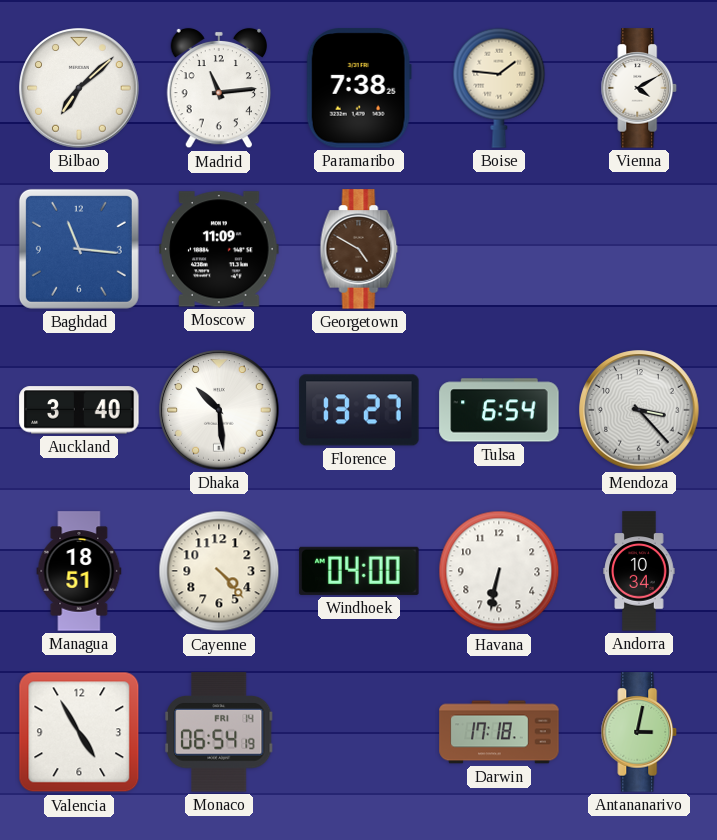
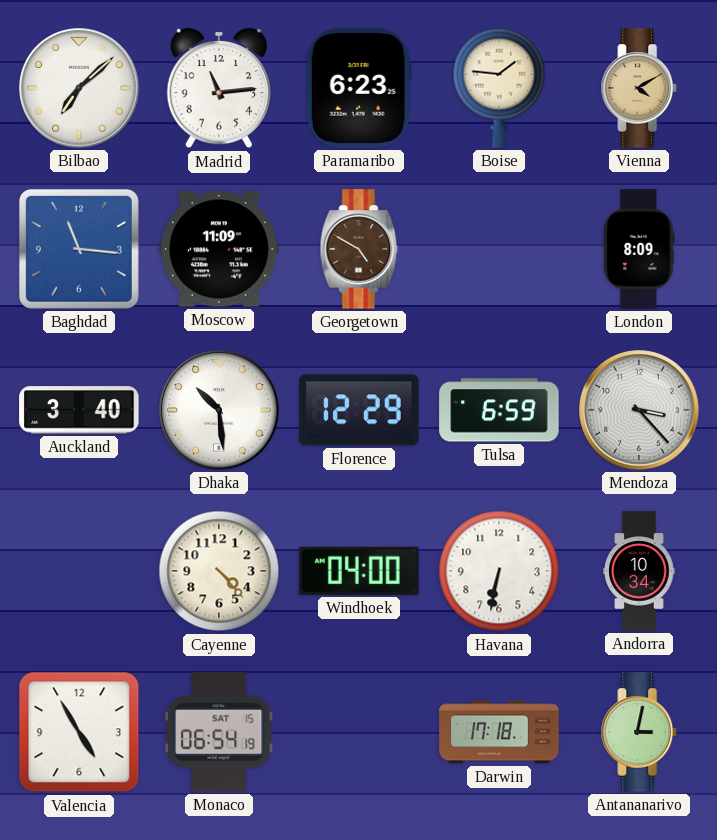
Paramaribo: 7:38 -> 6:23
Vienna dial: white -> champagne
London: none -> 8:09
Florence: 13:27 -> 12:29
Tulsa: 6:54 -> 6:59
Managua: 18:51 -> none
Monaco date: FRI 14 -> SAT 15
